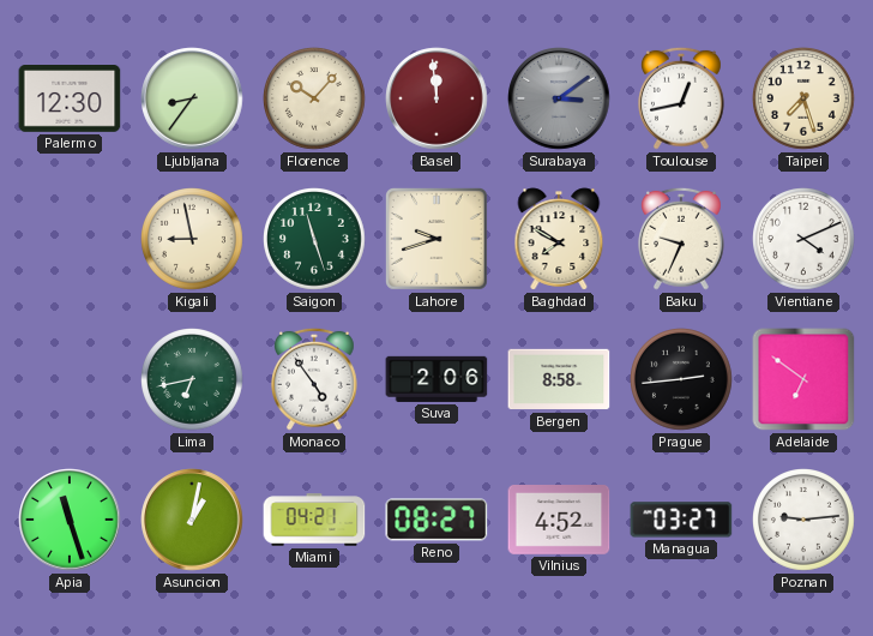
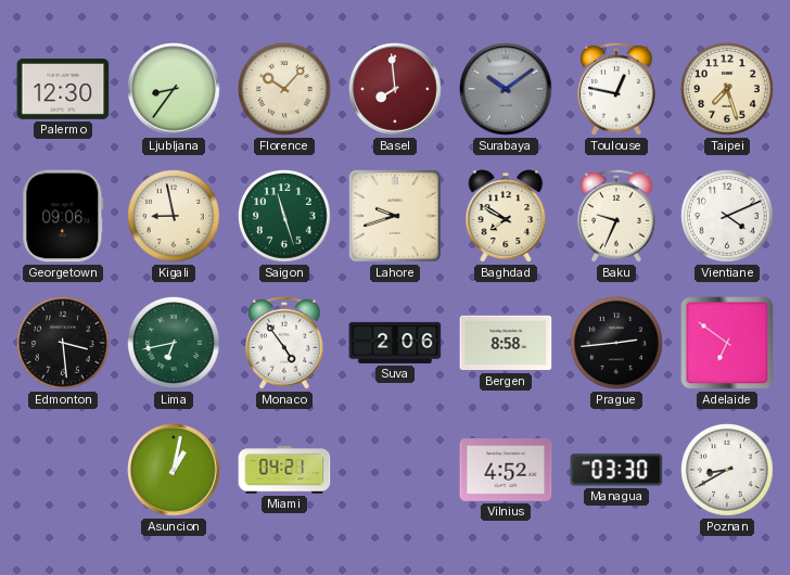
Basel: 11:59 -> 7:59
Surabaya: 3:09 -> 10:09
Toulouse: 12:43 -> 12:47
Georgetown: none -> 09:06
Edmonton: none -> 3:29
Apia: 11:27 -> none
Reno: 08:27 -> none
Managua: 03:27 -> 03:30
Poznan: 9:14 -> 8:40
